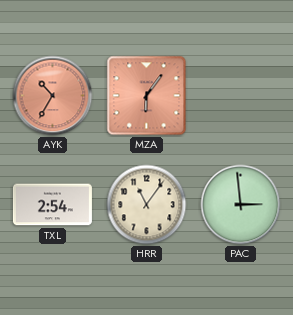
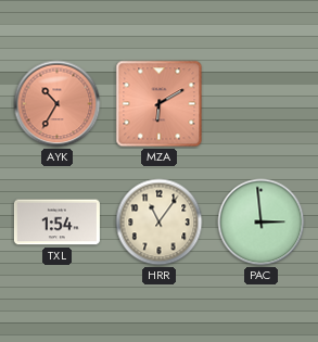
MZA: 6:06 -> 6:10
TXL: 2:54 -> 1:54
